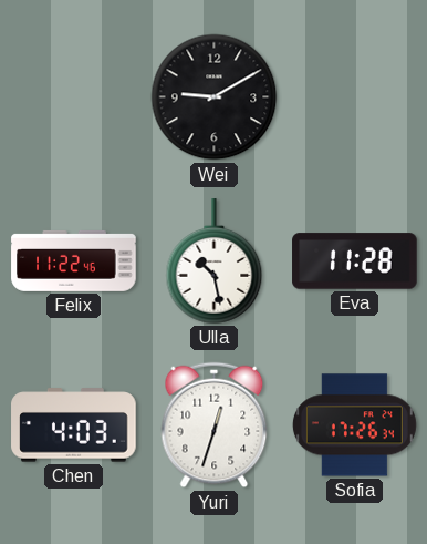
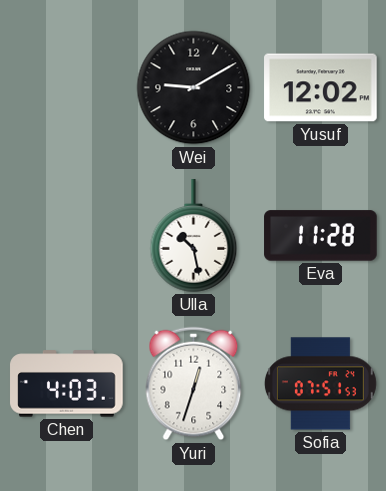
Yusuf: none -> 12:02
Felix: 11:22 -> none
Sofia: 17:26 -> 07:51
